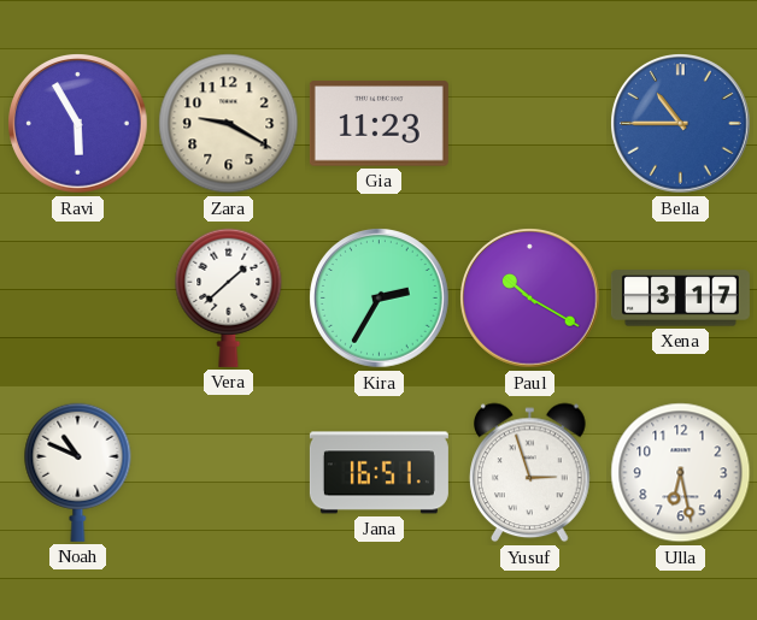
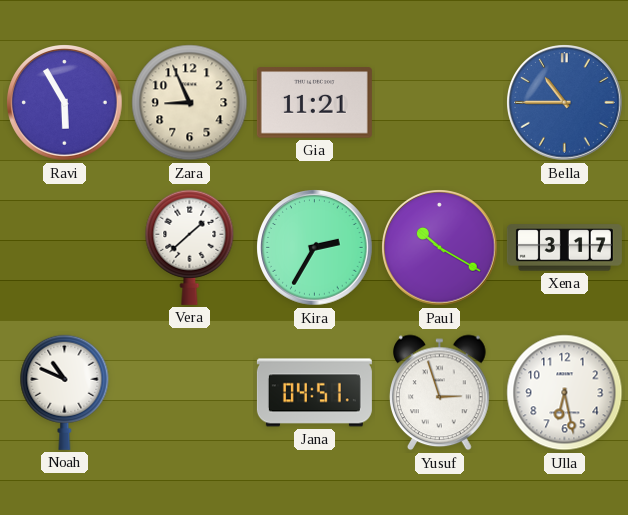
Zara: 9:20 -> 8:56
Gia: 11:23 -> 11:21
Jana: 16:51 -> 04:51
